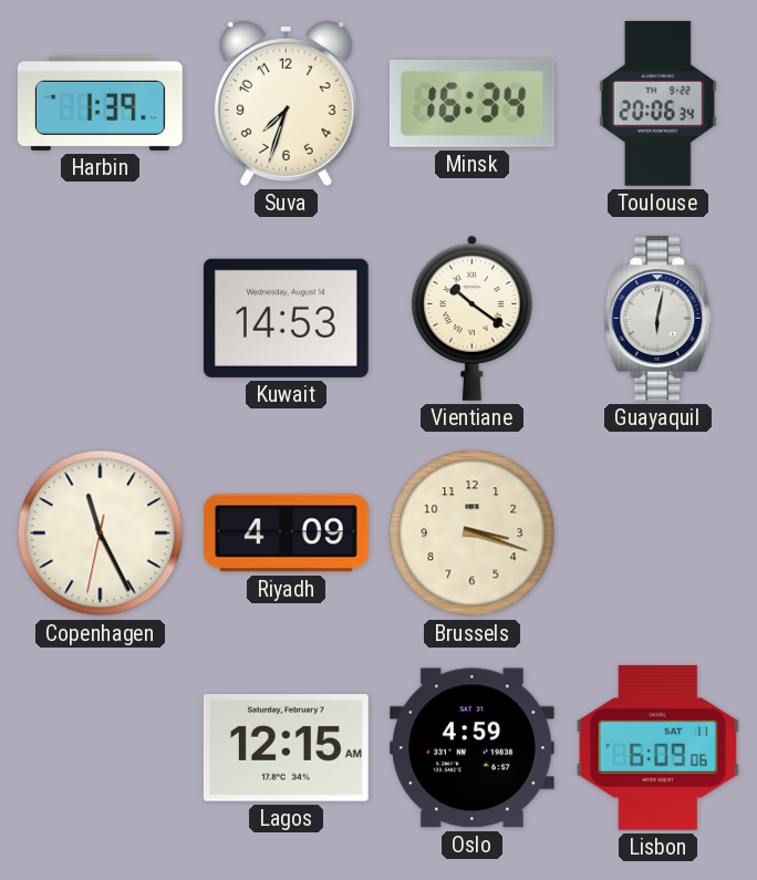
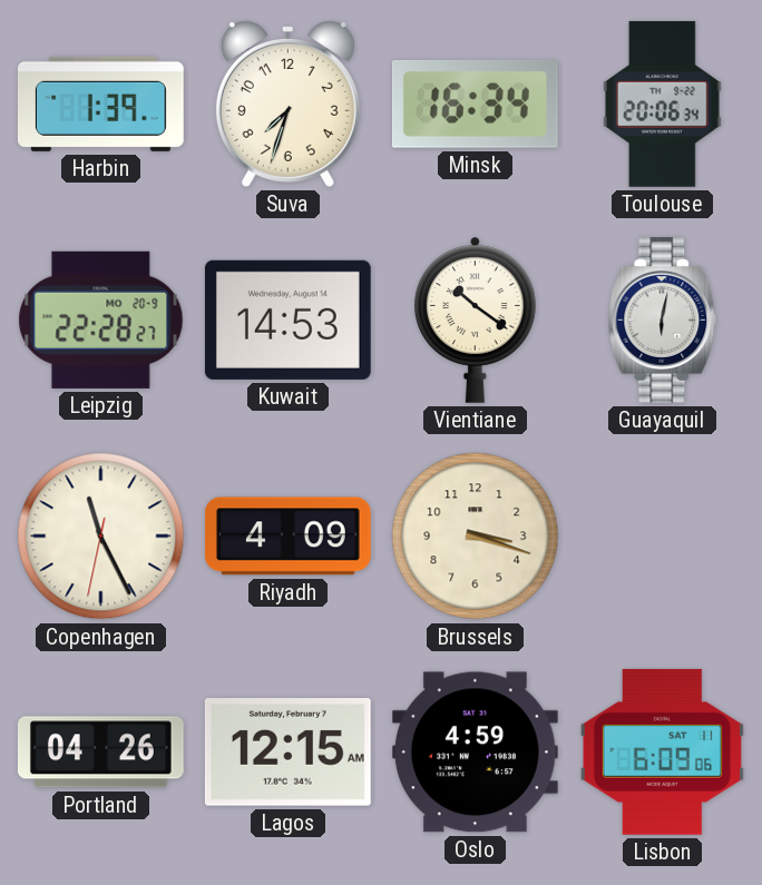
Leipzig: none -> 22:28
Portland: none -> 04:26
